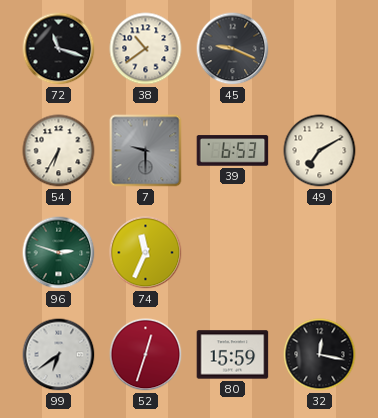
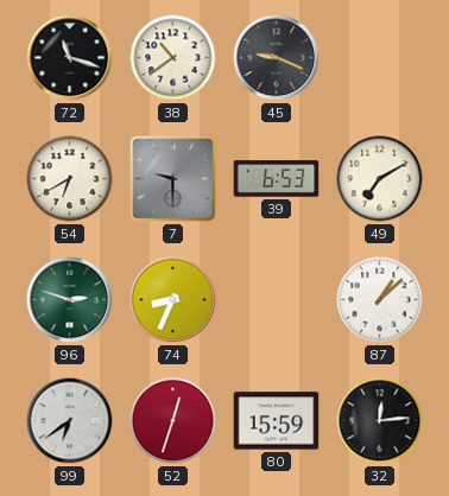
54: 6:35 -> 6:40
74: 11:34 -> 8:34
87: none -> 1:08
32: 12:17 -> 12:14
